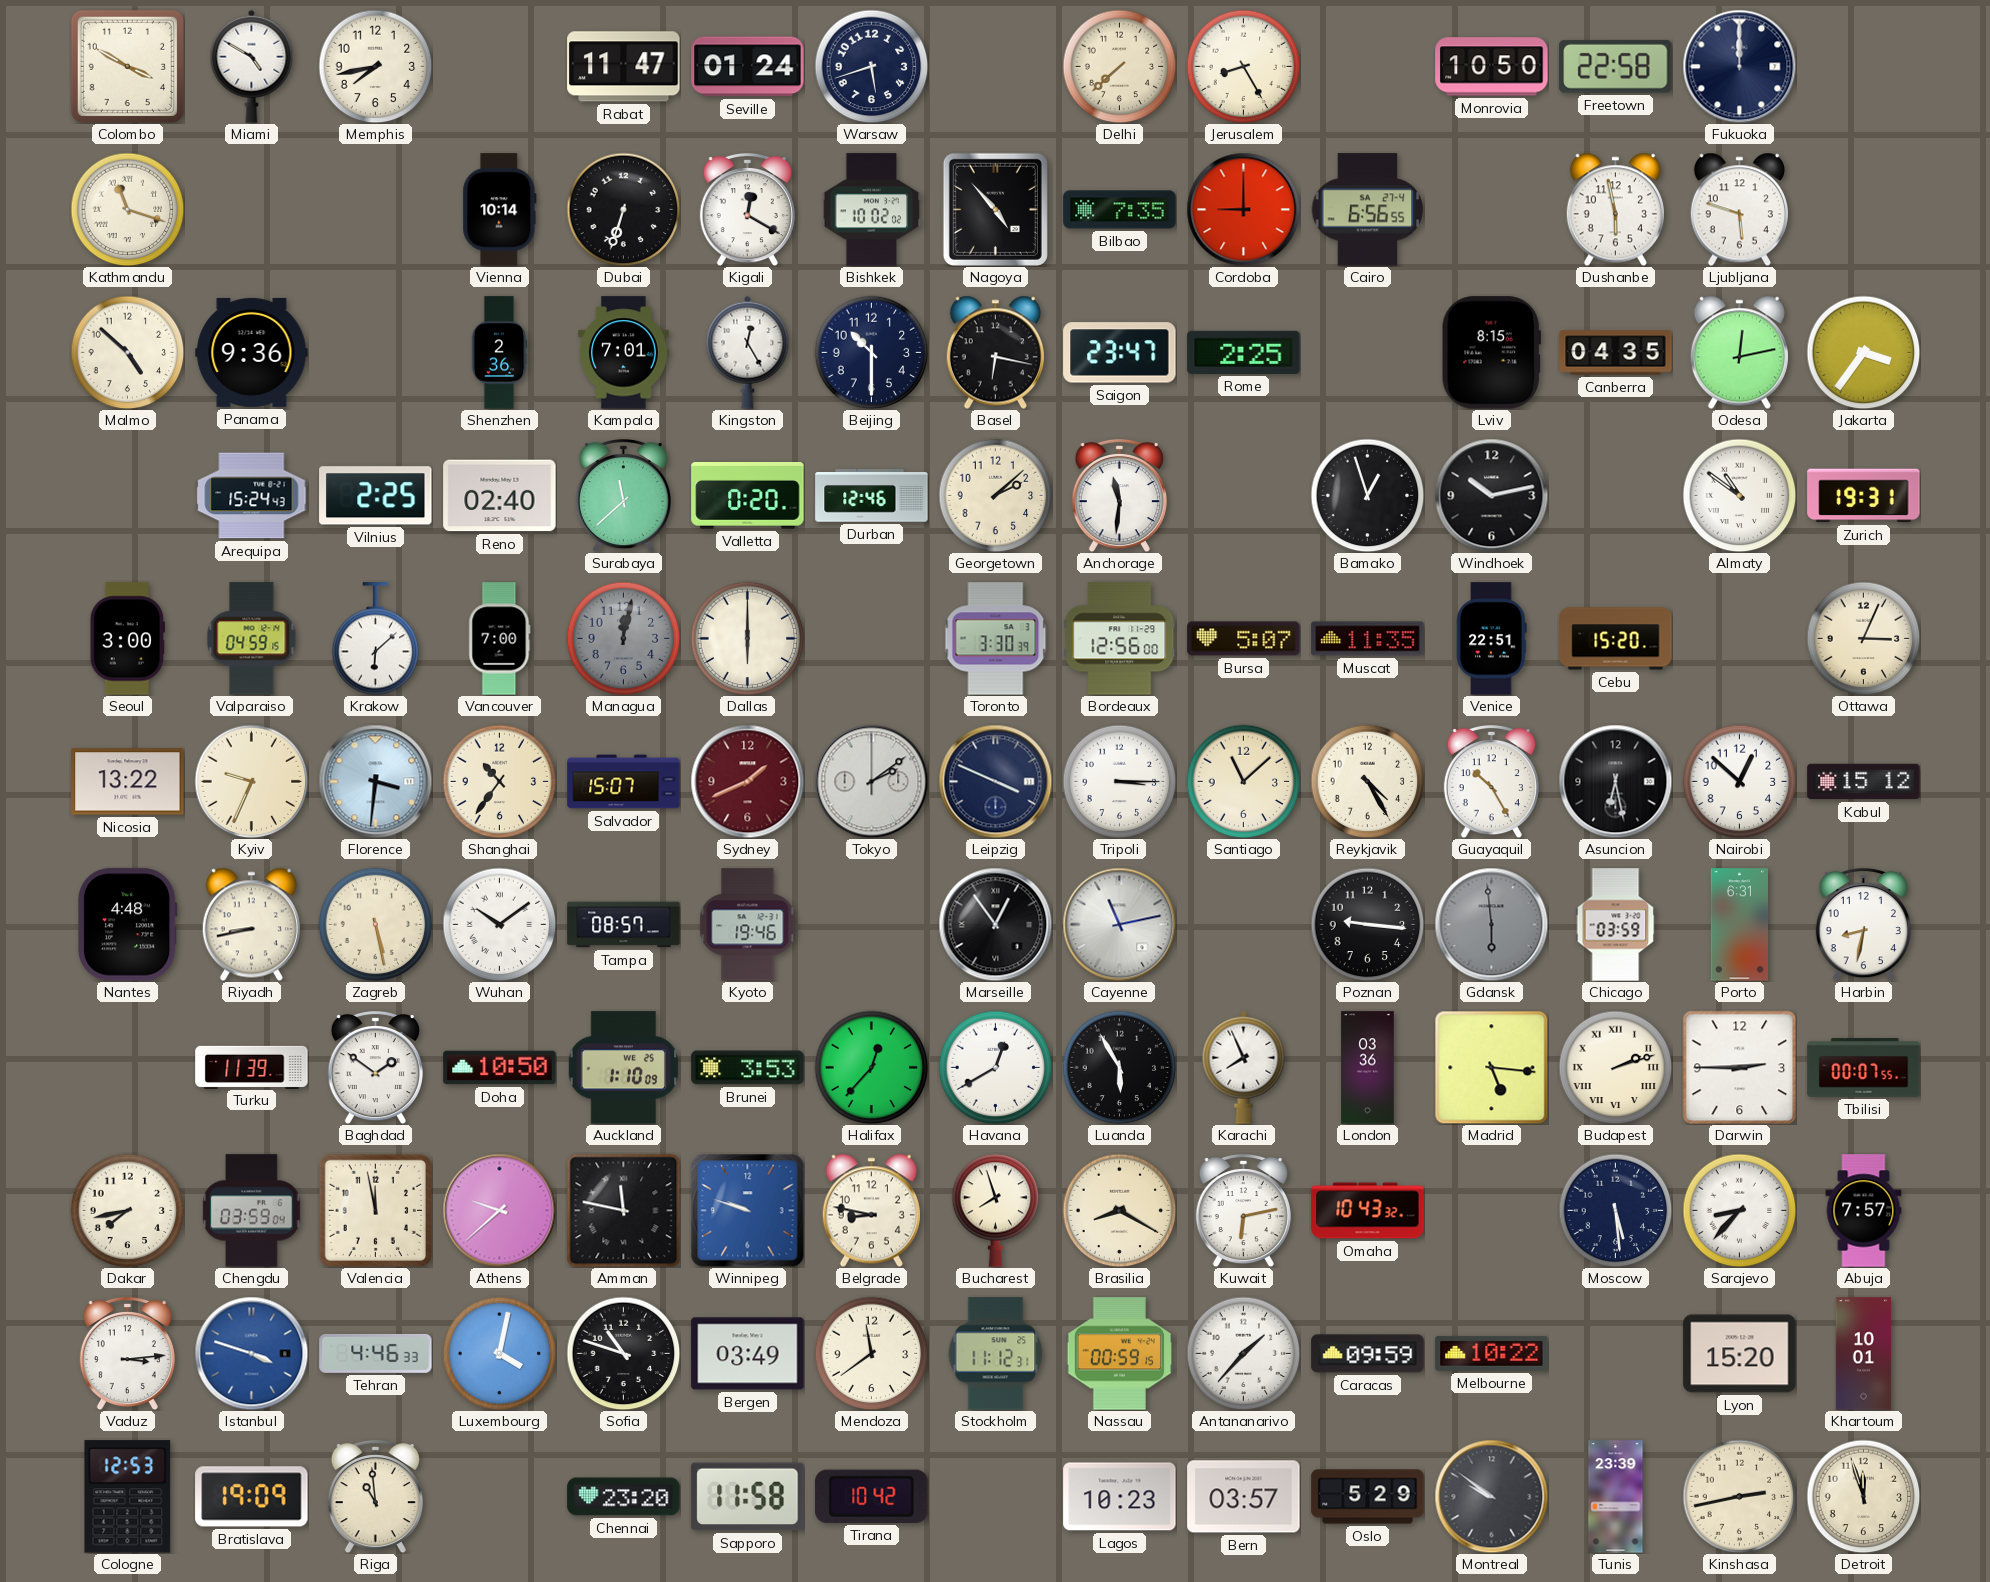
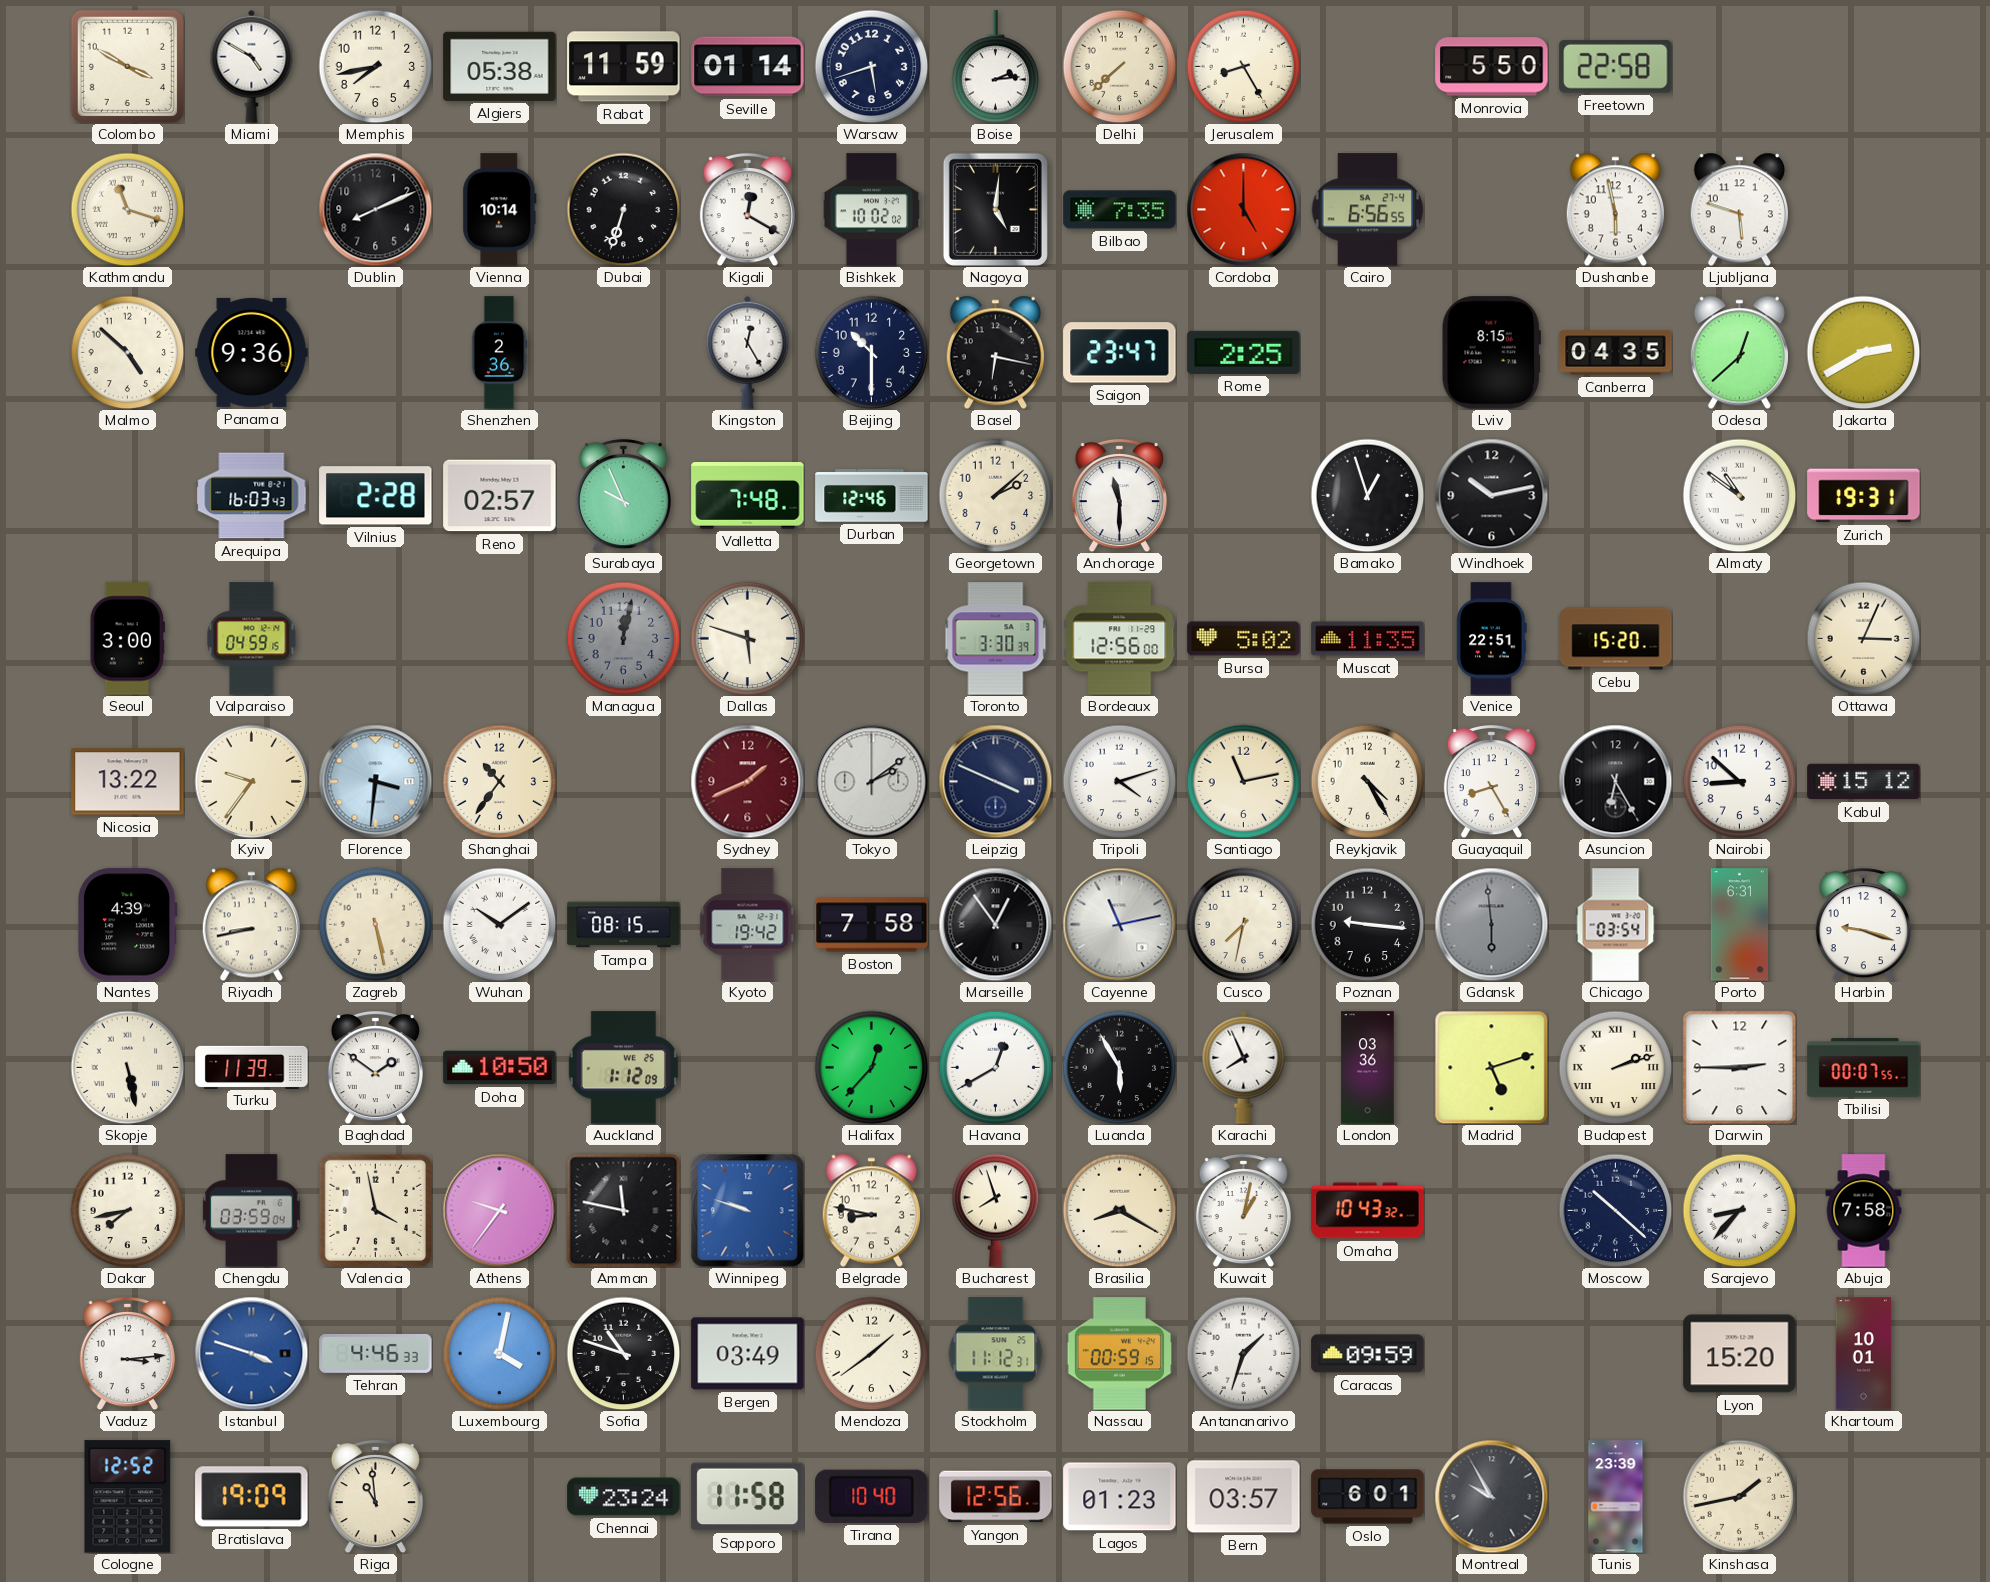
Algiers: none -> 05:38
Rabat: 11:47 -> 11:59
Seville: 01:24 -> 01:14
Boise: none -> 2:14
Monrovia: 10:50 -> 5:50
Fukuoka: 12:00 -> none
Dublin: none -> 8:11
Nagoya: 4:53 -> 5:01
Cordoba: 9:00 -> 5:00
Kampala: 7:01 -> none
Odesa: 12:13 -> 12:38
Jakarta: 3:36 -> 2:40
Arequipa: 15:24 -> 16:03
Vilnius: 2:25 -> 2:28
Reno: 02:40 -> 02:57
Surabaya: 11:38 -> 9:56
Valletta: 0:20 -> 7:48
Anchorage: 11:31 -> 11:30
Krakow: 6:08 -> none
Vancouver: 7:00 -> none
Dallas: 6:00 -> 5:48
Bursa: 5:07 -> 5:02
Kyiv: 9:34 -> 9:36
Salvador: 15:07 -> none
Tripoli: 3:15 -> 4:12
Santiago: 11:08 -> 11:13
Guayaquil: 10:25 -> 8:25
Asuncion: 6:28 -> 6:25
Nairobi: 12:52 -> 8:52
Nantes: 4:48 -> 4:39
Tampa: 08:57 -> 08:15
Kyoto: 19:46 -> 19:42
Boston: none -> 7:58
Cusco: none -> 7:32
Chicago: 03:59 -> 03:54
Harbin: 8:32 -> 9:18
Skopje: none -> 5:28
Auckland: 1:10 -> 1:12
Brunei: 3:53 -> none
Madrid: 5:16 -> 5:12
Valencia: 11:58 -> 3:58
Athens: 9:38 -> 9:36
Kuwait: 6:13 -> 1:02
Moscow: 5:29 -> 10:22
Abuja: 7:57 -> 7:58
Mendoza: 11:39 -> 1:39
Antananarivo: 1:37 -> 1:33
Melbourne: 10:22 -> none
Cologne: 12:53 -> 12:52
Chennai: 23:20 -> 23:24
Tirana: 10:42 -> 10:40
Yangon: none -> 12:56
Lagos: 10:23 -> 01:23
Oslo: 5:29 -> 6:01
Montreal: 9:51 -> 9:55
Kinshasa: 2:43 -> 1:43
Detroit: 11:57 -> none
